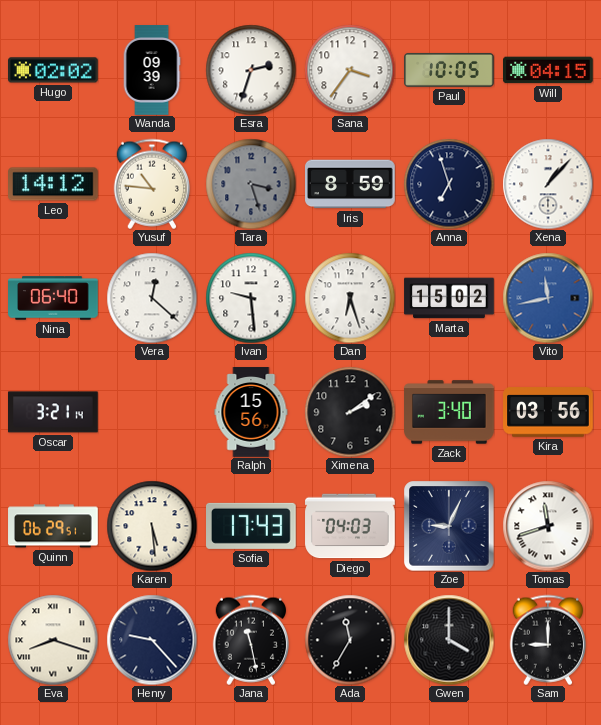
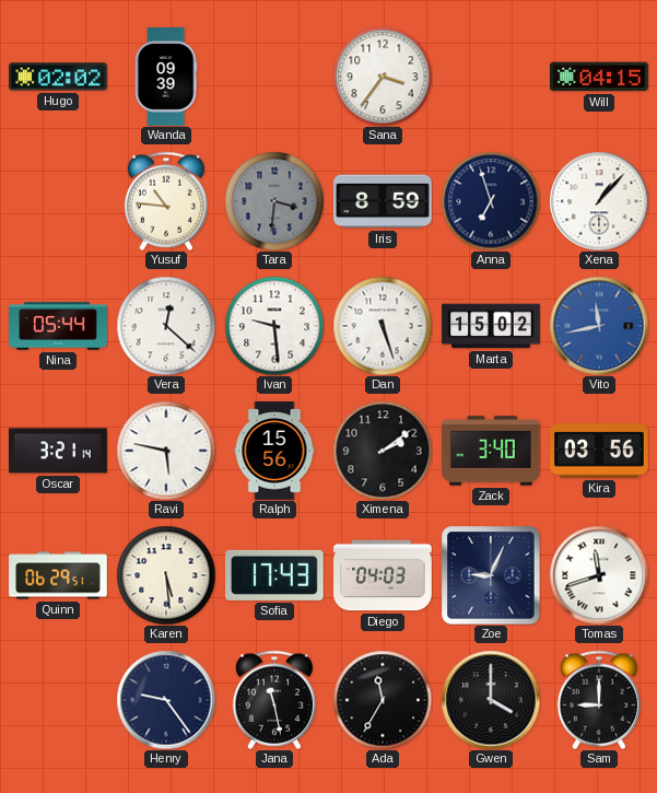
Esra: 2:33 -> none
Paul: 10:05 -> none
Leo: 14:12 -> none
Tara: 3:27 -> 3:31
Nina: 06:40 -> 05:44
Dan: 6:27 -> 5:27
Ravi: none -> 5:47
Eva: 8:18 -> none
Henry: 9:23 -> 9:24
